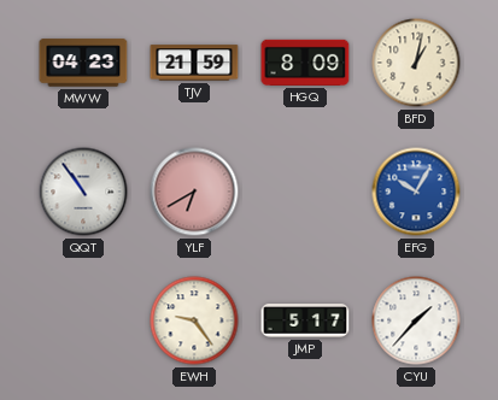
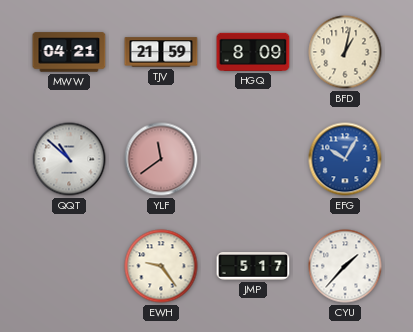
MWW: 04:23 -> 04:21
QQT: 10:54 -> 10:52
YLF: 6:40 -> 11:39
